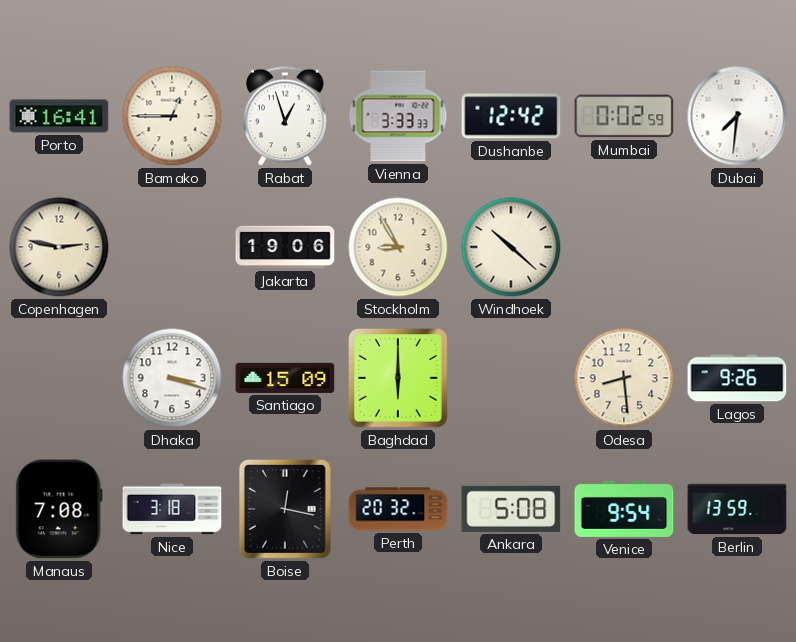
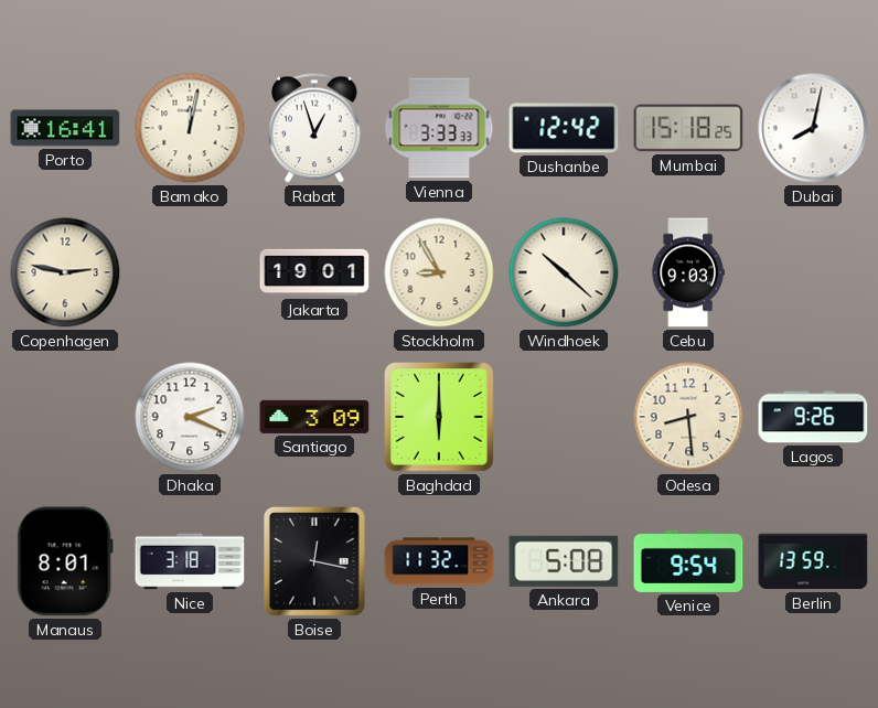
Bamako: 12:45 -> 12:02
Mumbai: 0:02 -> 15:18
Dubai: 7:31 -> 8:02
Jakarta: 19:06 -> 19:01
Cebu: none -> 9:03
Dhaka: 3:18 -> 2:19
Santiago: 15:09 -> 3:09
Manaus: 7:08 -> 8:01
Perth: 20:32 -> 11:32
